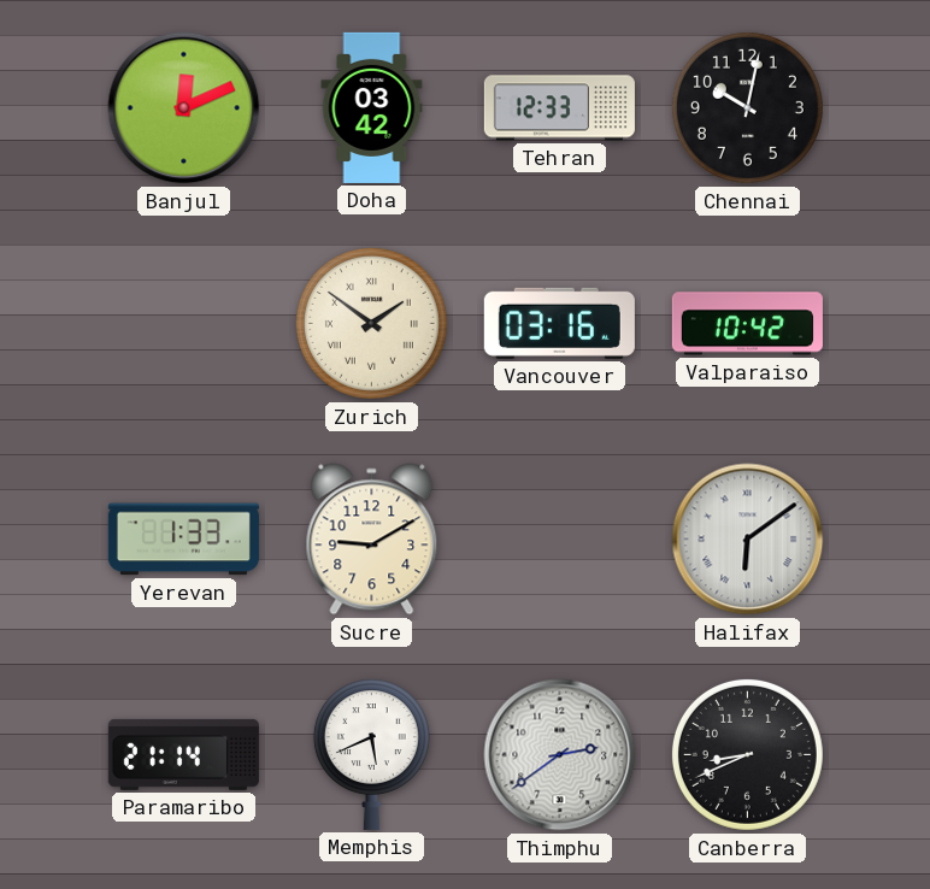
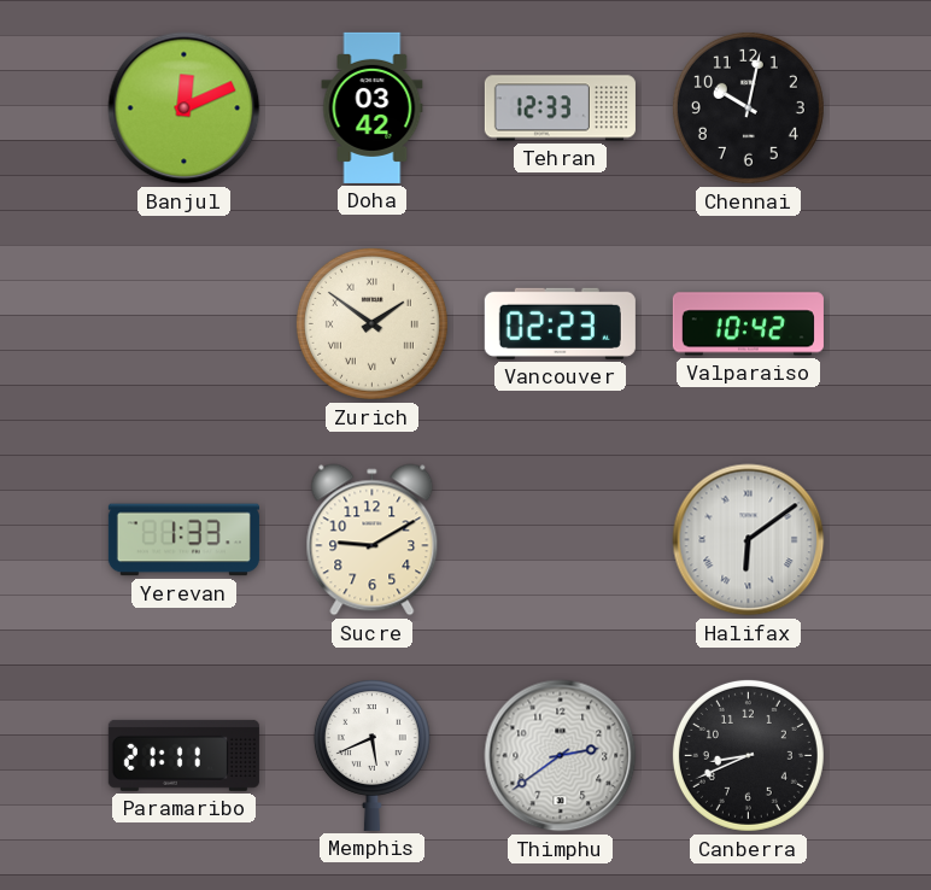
Vancouver: 03:16 -> 02:23
Paramaribo: 21:14 -> 21:11
